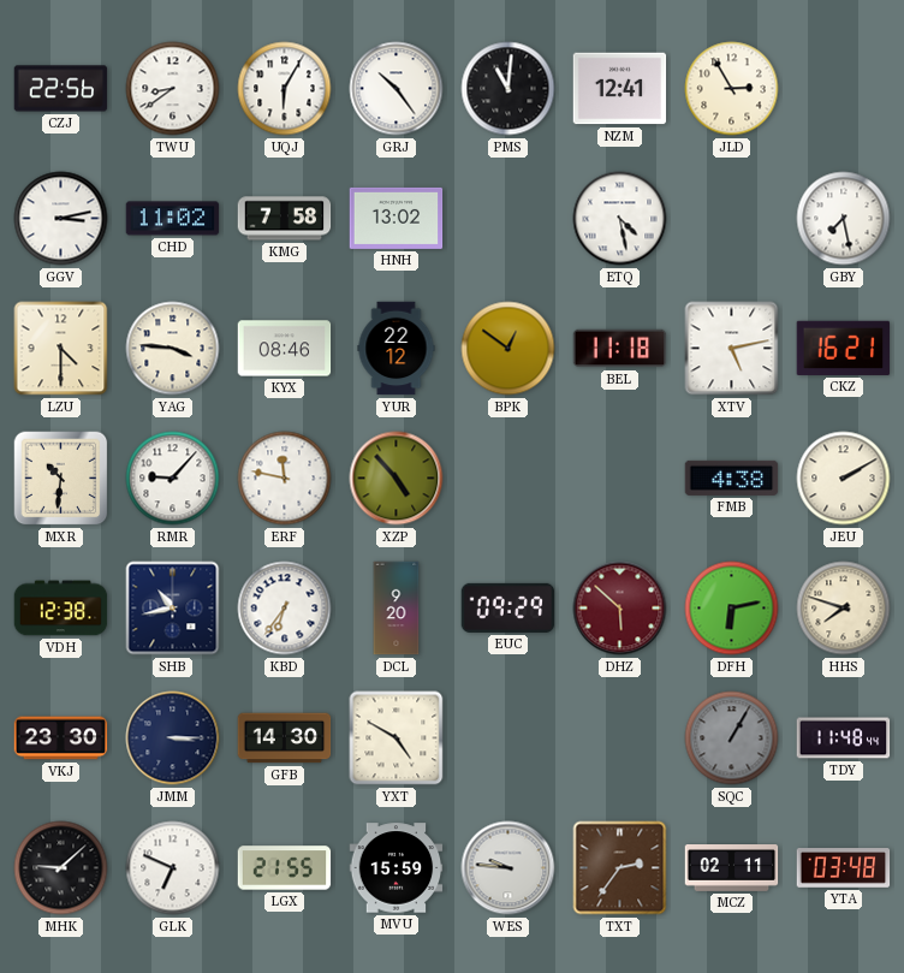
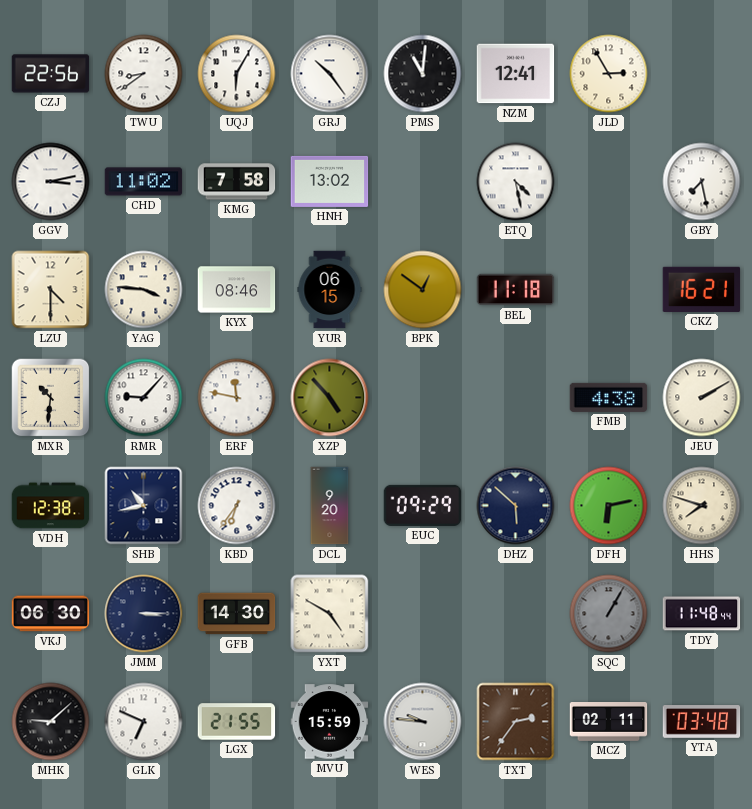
YUR: 22:12 -> 06:15
XTV: 5:13 -> none
DHZ dial: burgundy -> navy
VKJ: 23:30 -> 06:30
